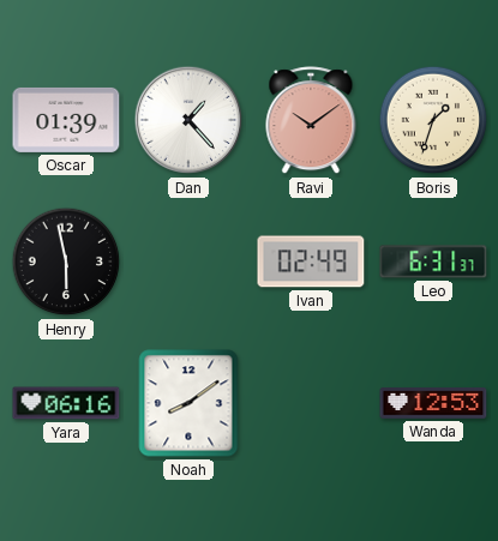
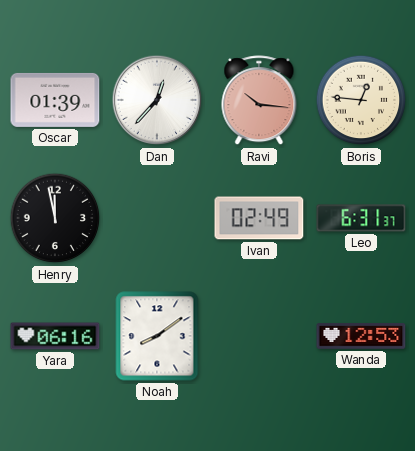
Dan: 1:23 -> 12:37
Ravi: 10:09 -> 10:16
Boris: 1:33 -> 12:46
Henry: 5:58 -> 11:58
